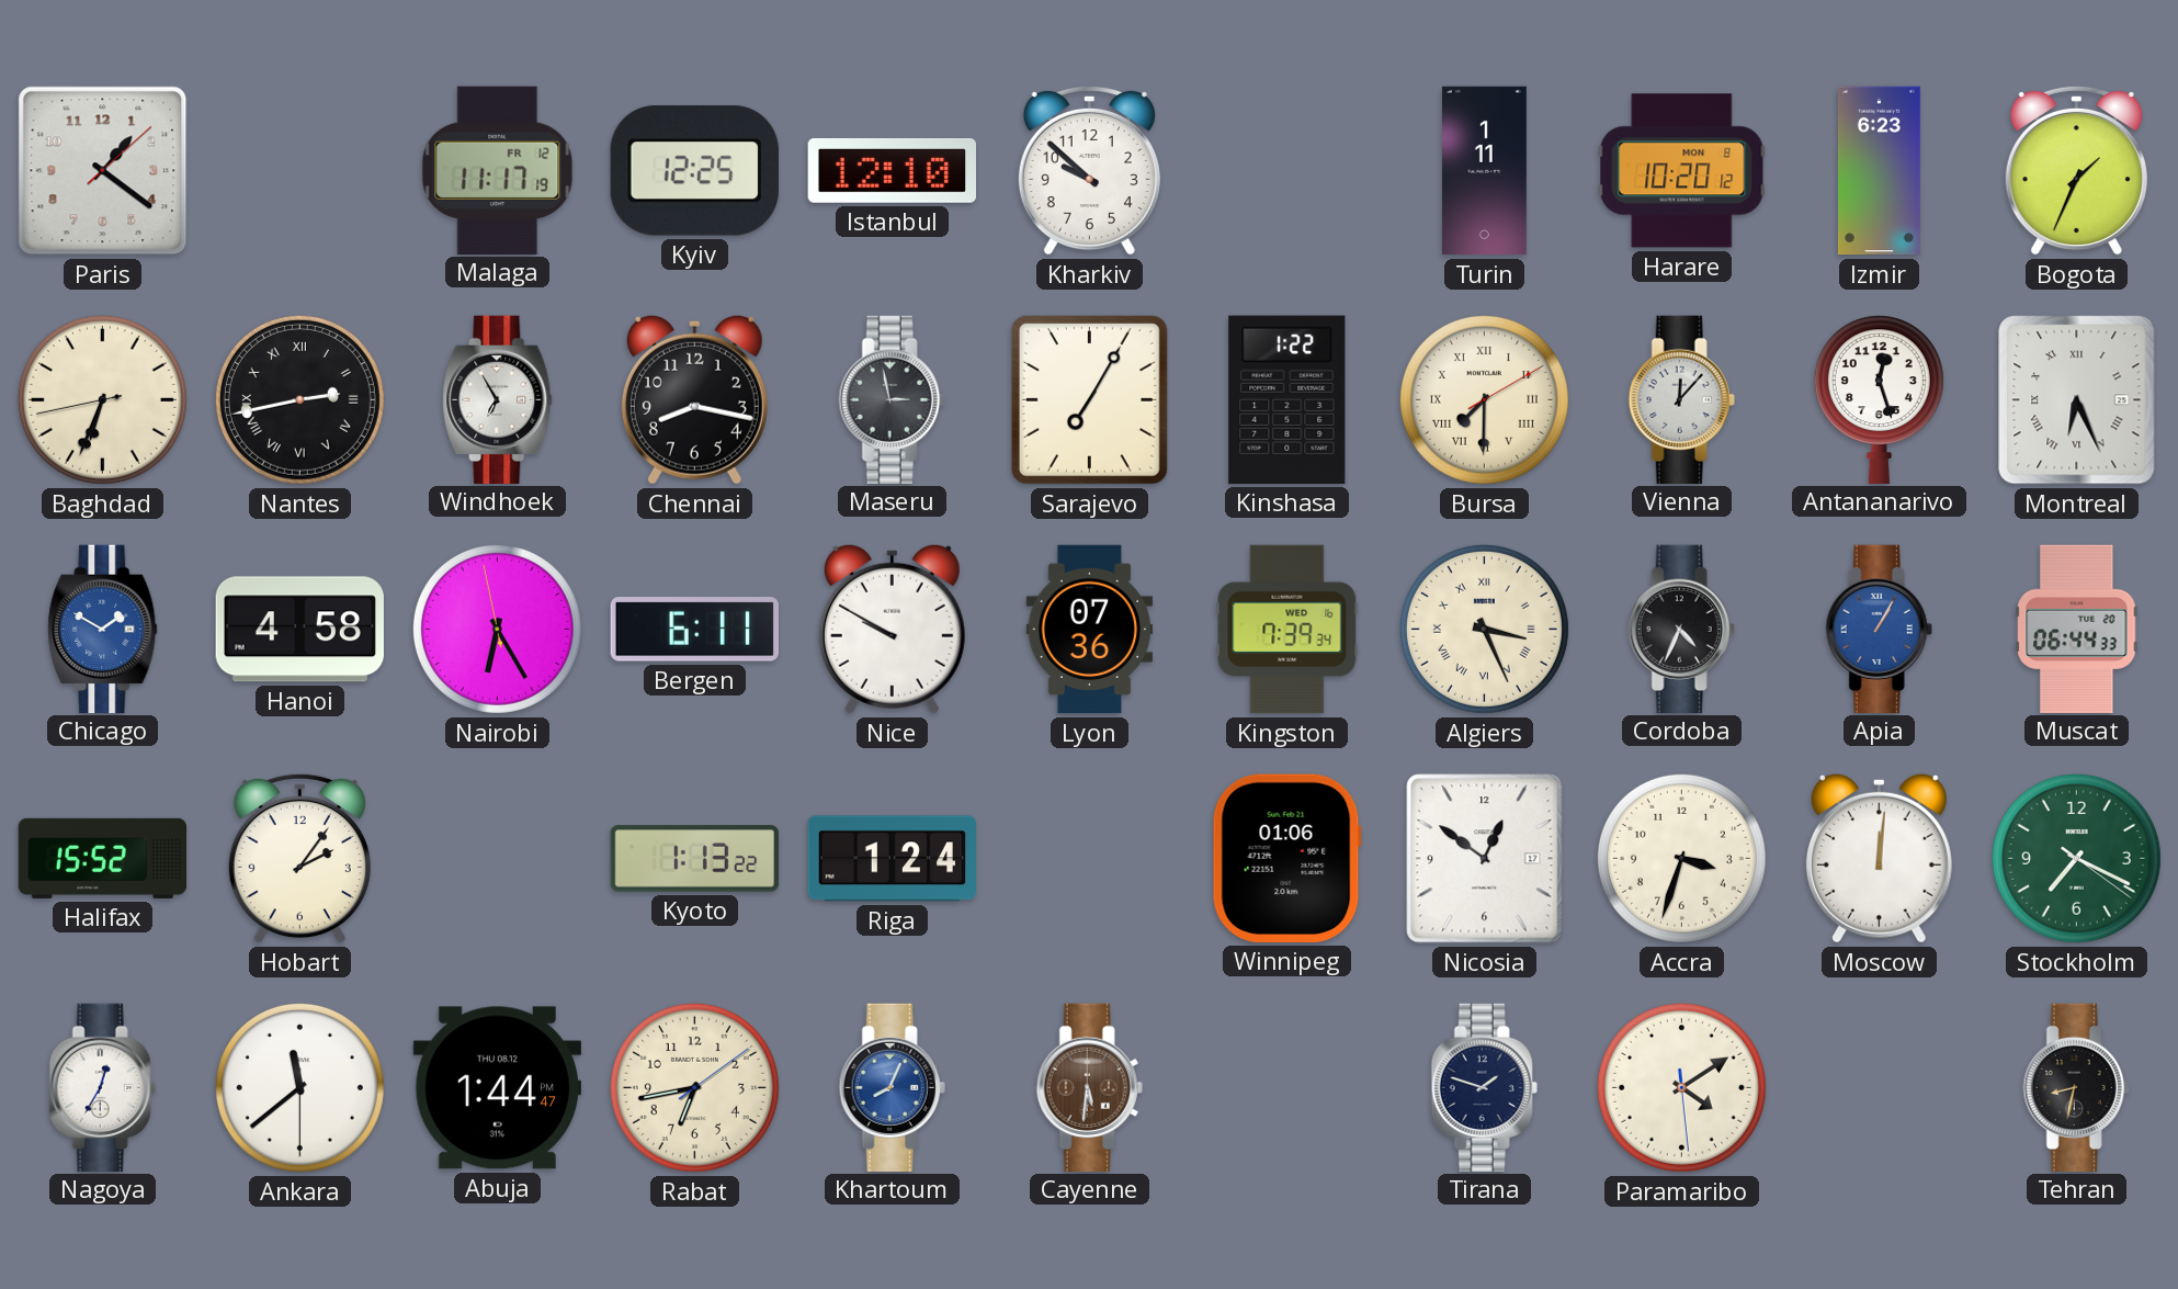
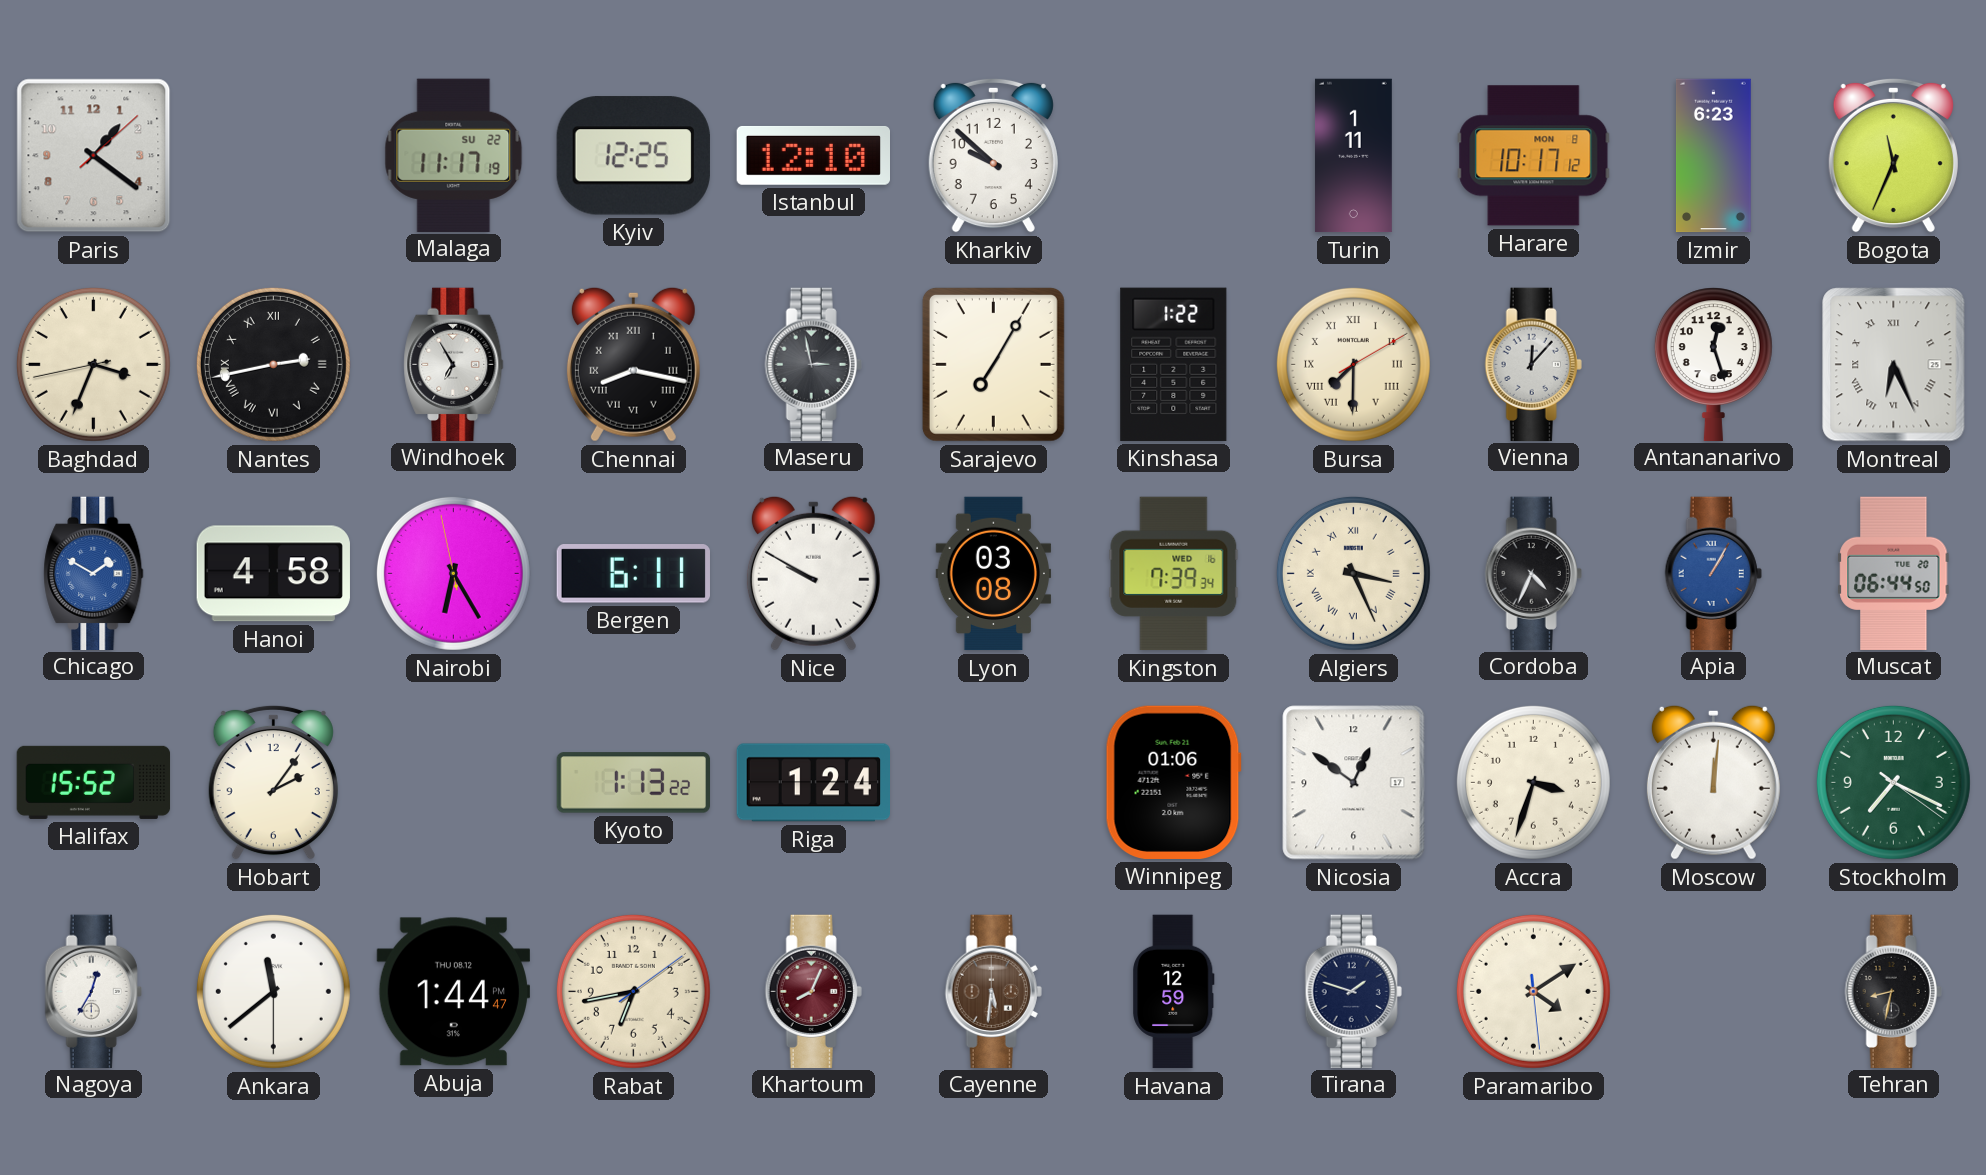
Malaga date: FR 12 -> SU 22
Harare: 10:20 -> 10:17
Bogota: 1:34 -> 11:34
Baghdad: 6:33 -> 3:33
Chennai numerals: Arabic -> Roman
Lyon: 07:36 -> 03:08
Muscat: 06:44:33 -> 06:44:50
Khartoum dial: blue -> burgundy
Havana: none -> 12:59
